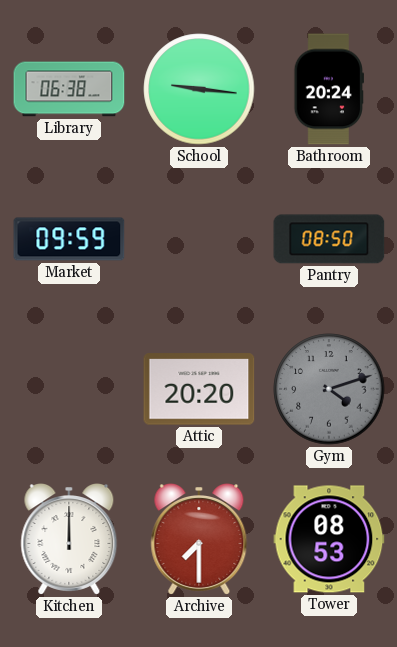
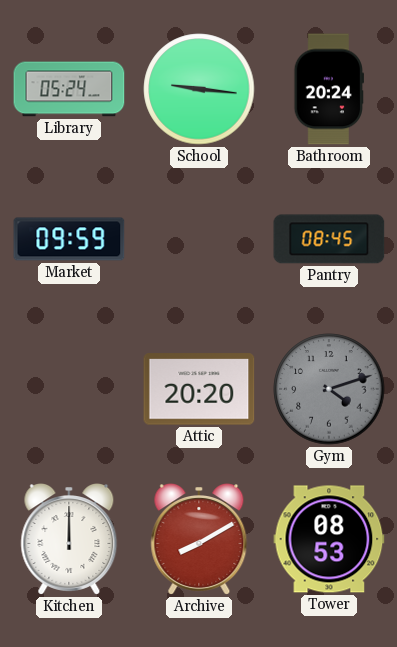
Library: 06:38 -> 05:24
Pantry: 08:50 -> 08:45
Archive: 7:30 -> 8:10
